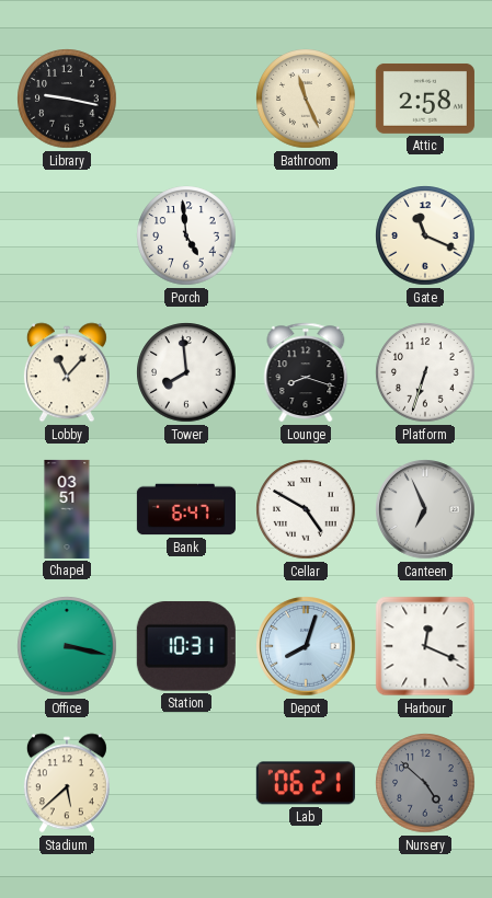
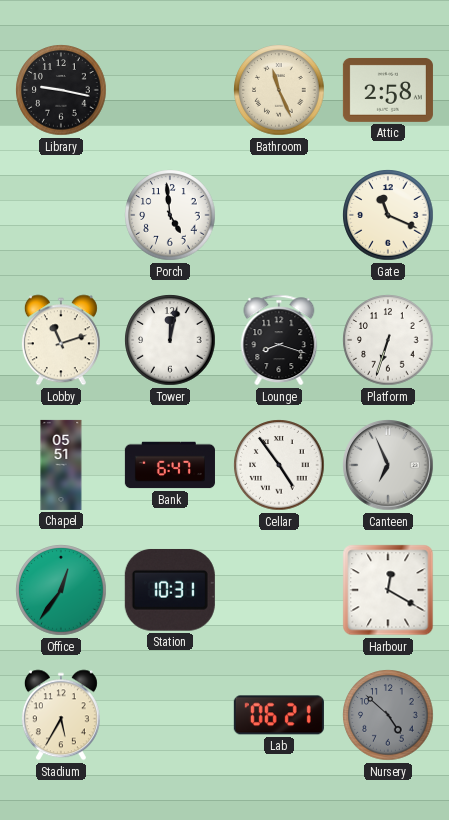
Lobby: 11:07 -> 11:12
Tower: 7:59 -> 12:02
Chapel: 03:51 -> 05:51
Cellar: 4:50 -> 4:54
Office: 3:17 -> 12:36
Depot: 8:03 -> none
Harbour: 12:19 -> 12:20
Stadium: 5:38 -> 5:35
